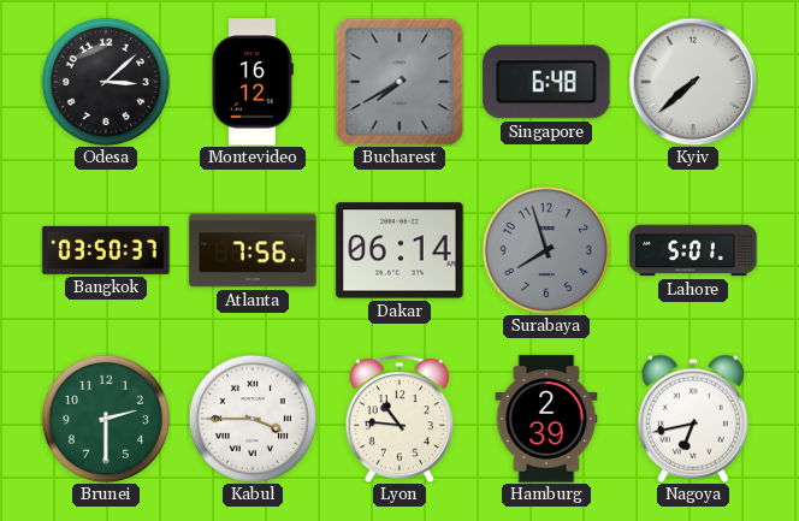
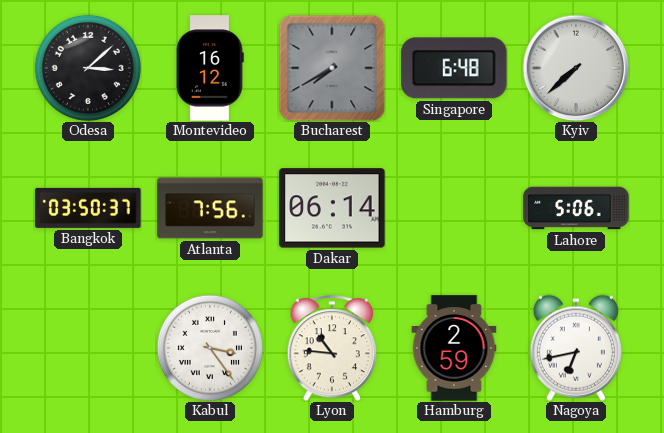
Surabaya: 7:57 -> none
Lahore: 5:01 -> 5:06
Brunei: 2:30 -> none
Kabul: 3:45 -> 3:24
Hamburg: 2:39 -> 2:59
